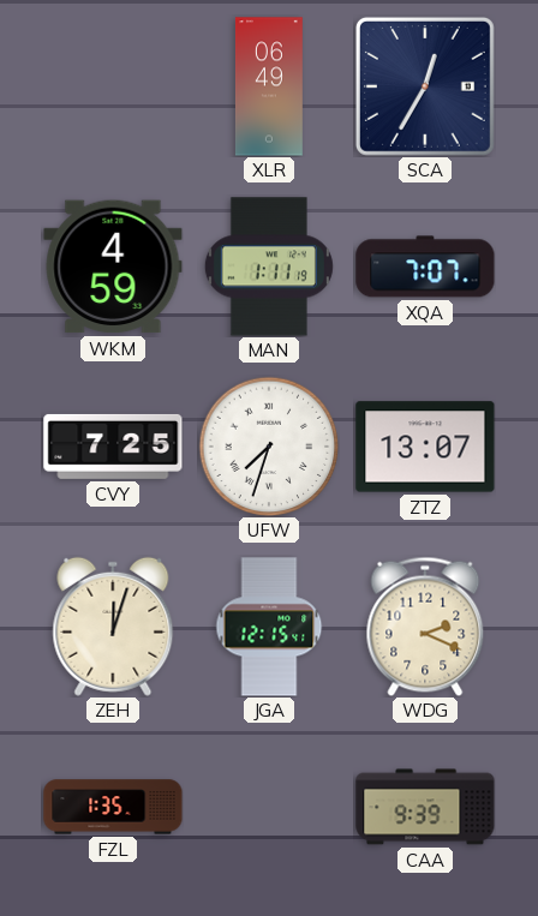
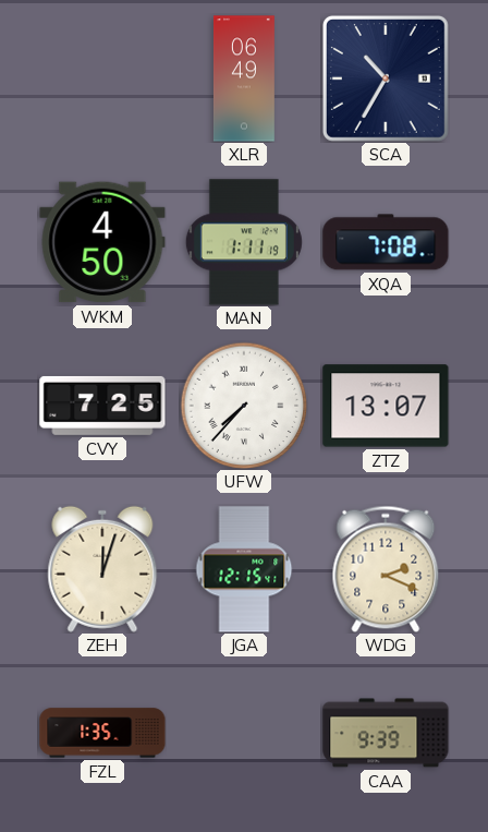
SCA: 12:35 -> 10:35
WKM: 4:59 -> 4:50
XQA: 7:07 -> 7:08
UFW: 7:33 -> 7:37
